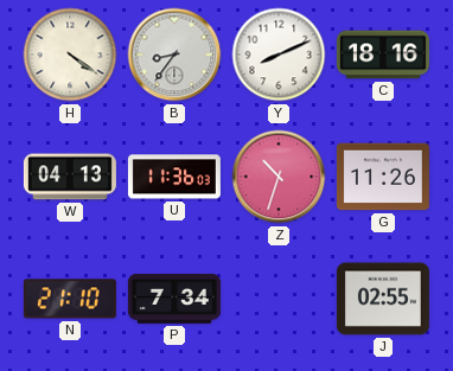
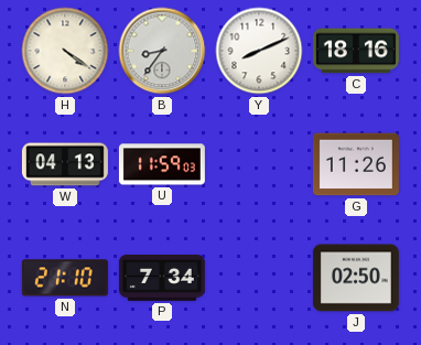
U: 11:36 -> 11:59
Z: 10:33 -> none
J: 02:55 -> 02:50
